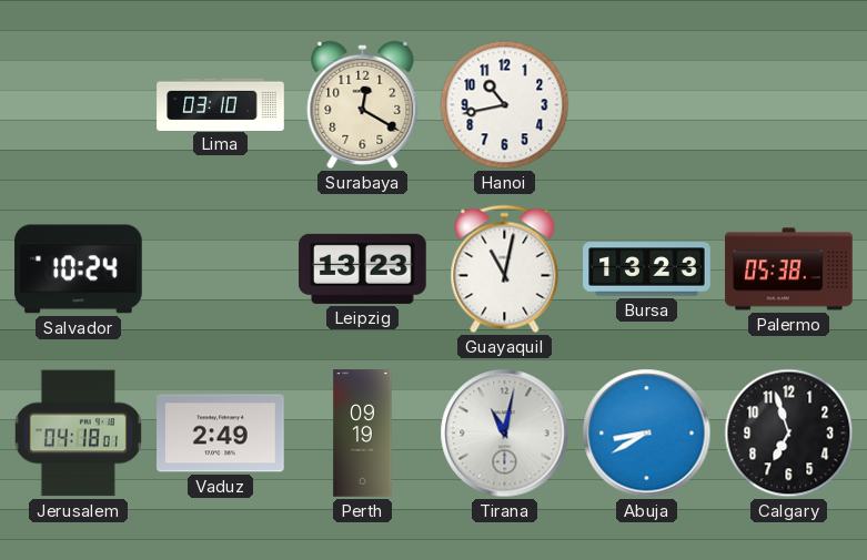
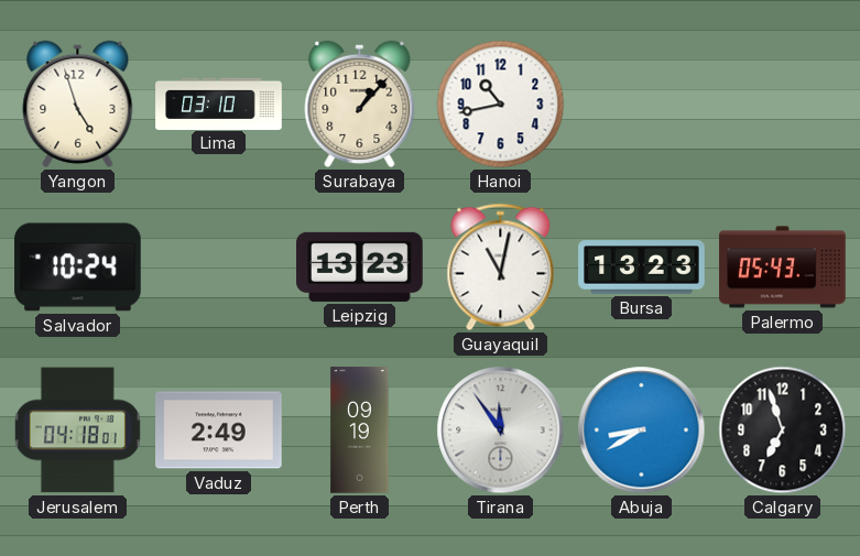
Yangon: none -> 4:57
Surabaya: 12:20 -> 1:07
Palermo: 05:38 -> 05:43
Tirana: 11:02 -> 11:54
